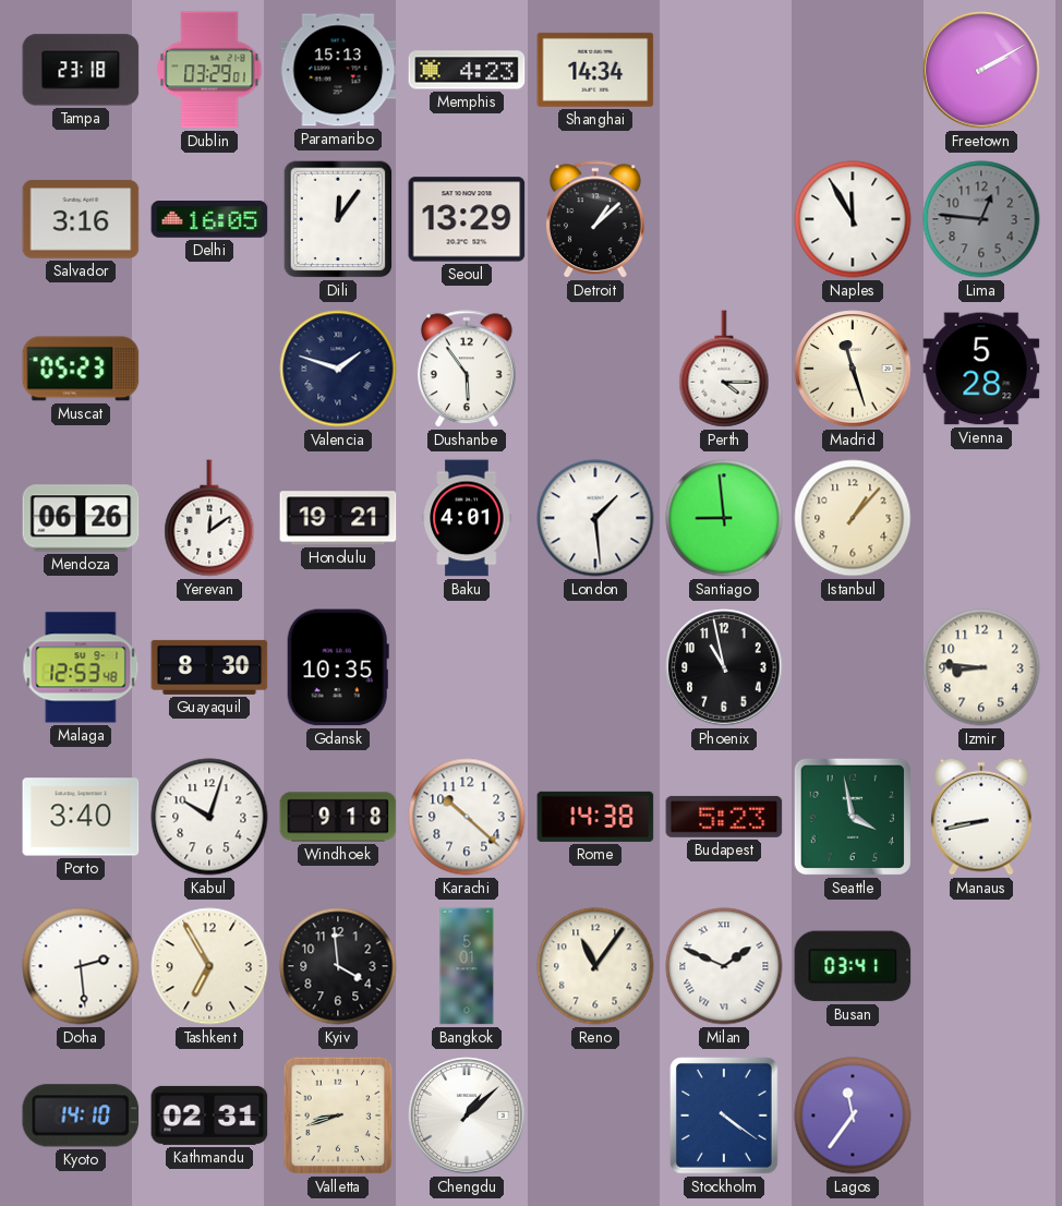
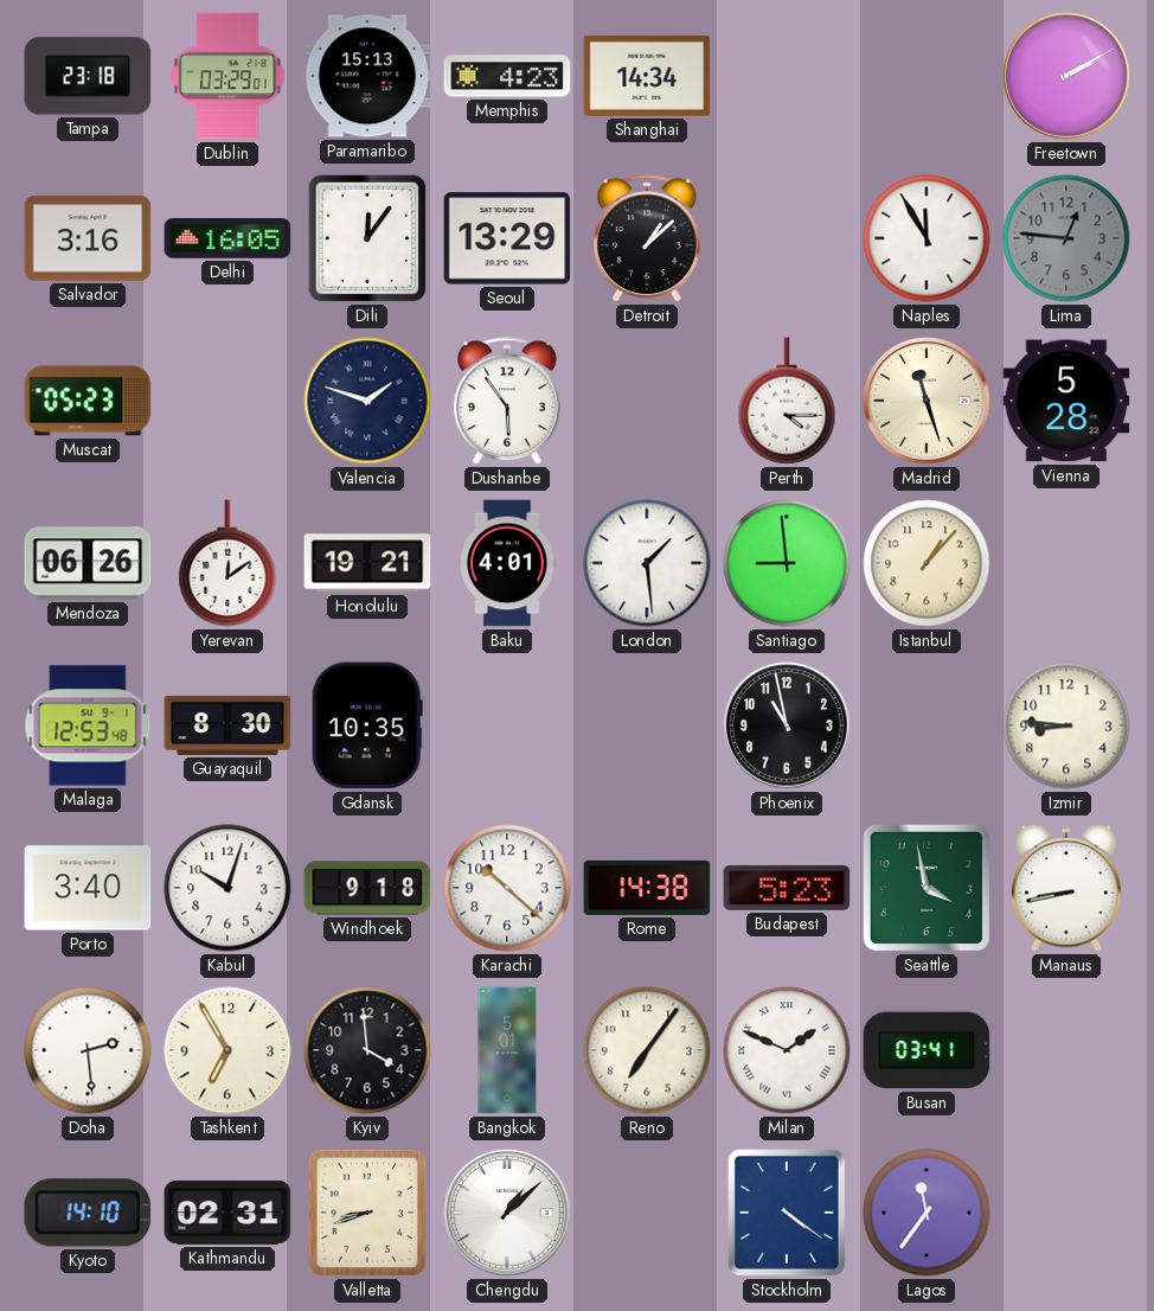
Reno: 11:06 -> 7:06
